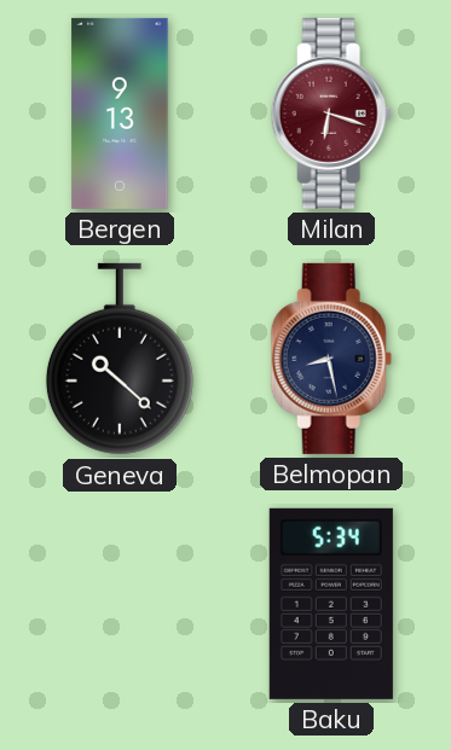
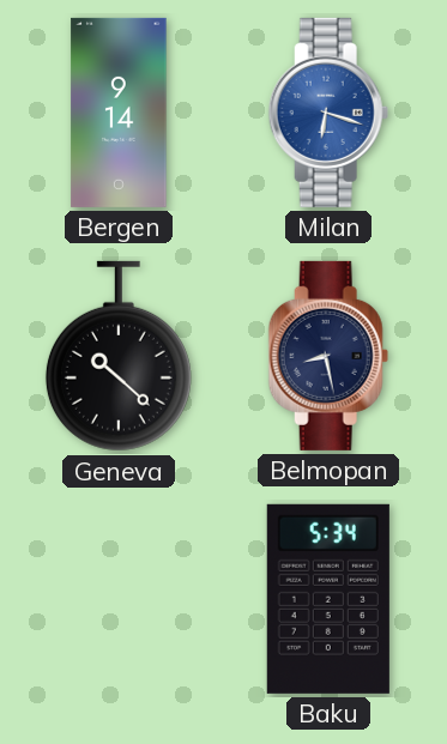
Bergen: 9:13 -> 9:14
Milan dial: burgundy -> blue
